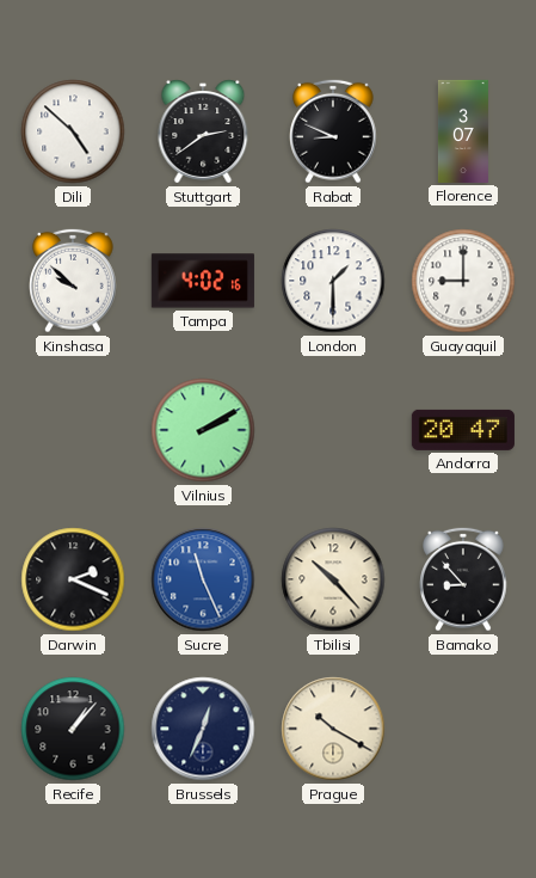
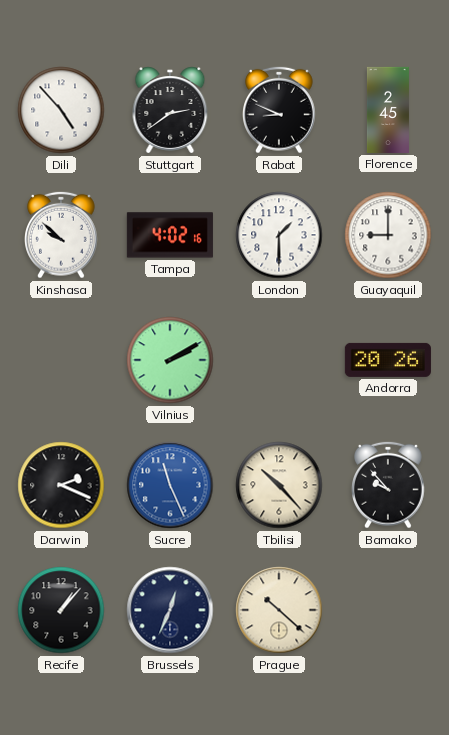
Dili: 4:52 -> 4:53
Florence: 3:07 -> 2:45
Andorra: 20:47 -> 20:26
Bamako: 8:53 -> 9:53
Prague: 10:20 -> 10:22
